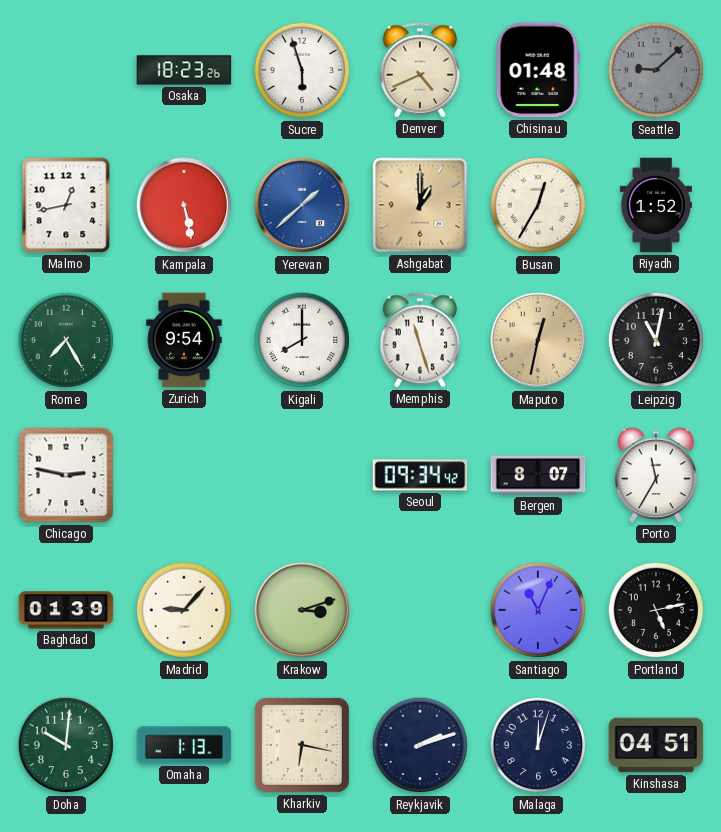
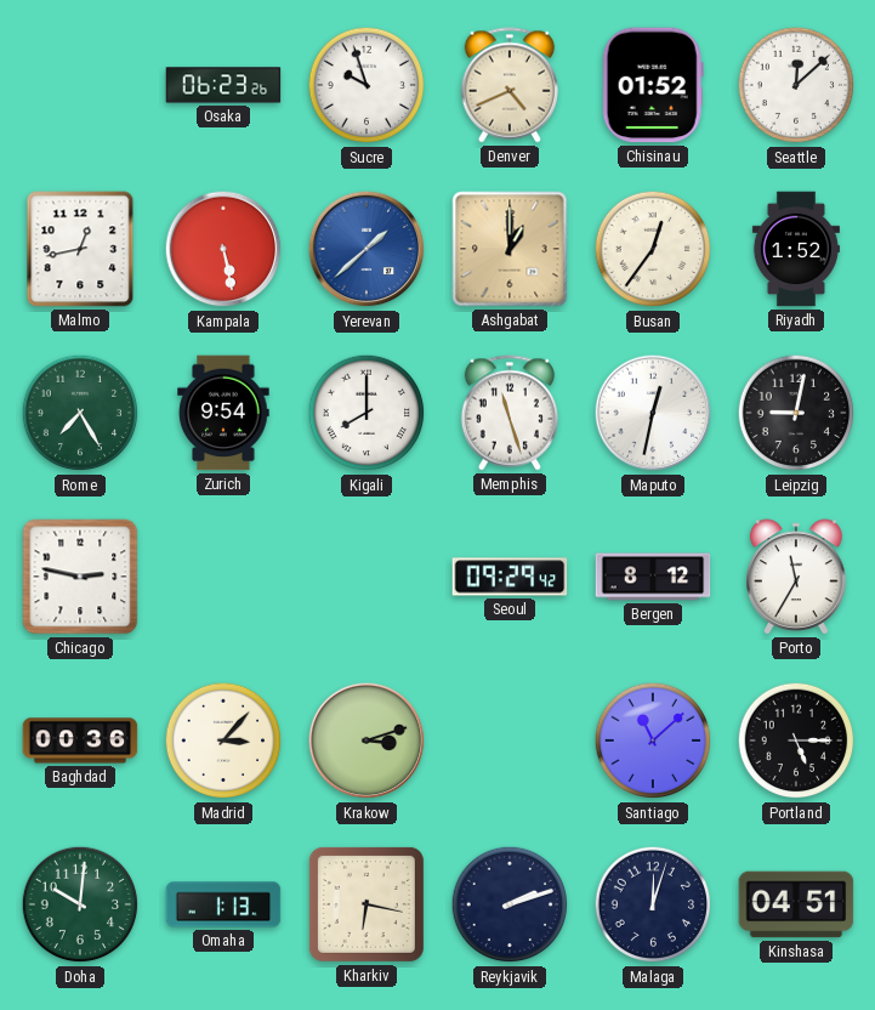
Osaka: 18:23 -> 06:23
Sucre: 5:57 -> 9:57
Chisinau: 01:48 -> 01:52
Seattle: 9:08 -> 12:08
Seattle dial: grey -> white
Busan: 12:35 -> 12:36
Maputo dial: champagne -> white
Leipzig: 11:02 -> 9:02
Seoul: 09:34 -> 09:29
Bergen: 8:07 -> 8:12
Baghdad: 01:39 -> 00:36
Madrid: 9:07 -> 3:07
Santiago: 11:04 -> 11:08
Portland: 5:13 -> 5:15
